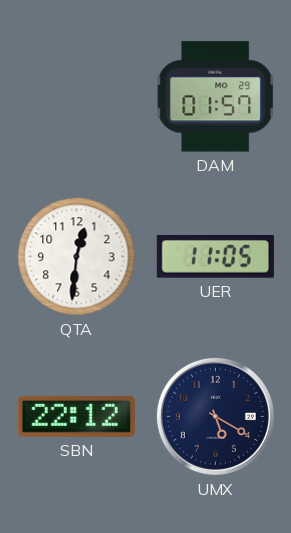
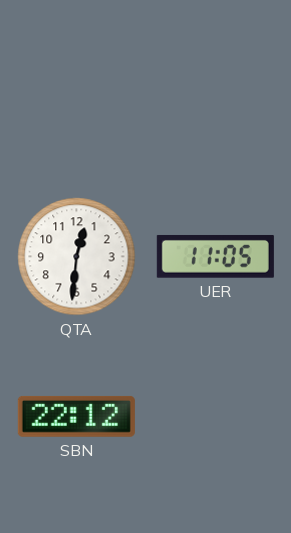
DAM: 01:57 -> none
UMX: 5:20 -> none
